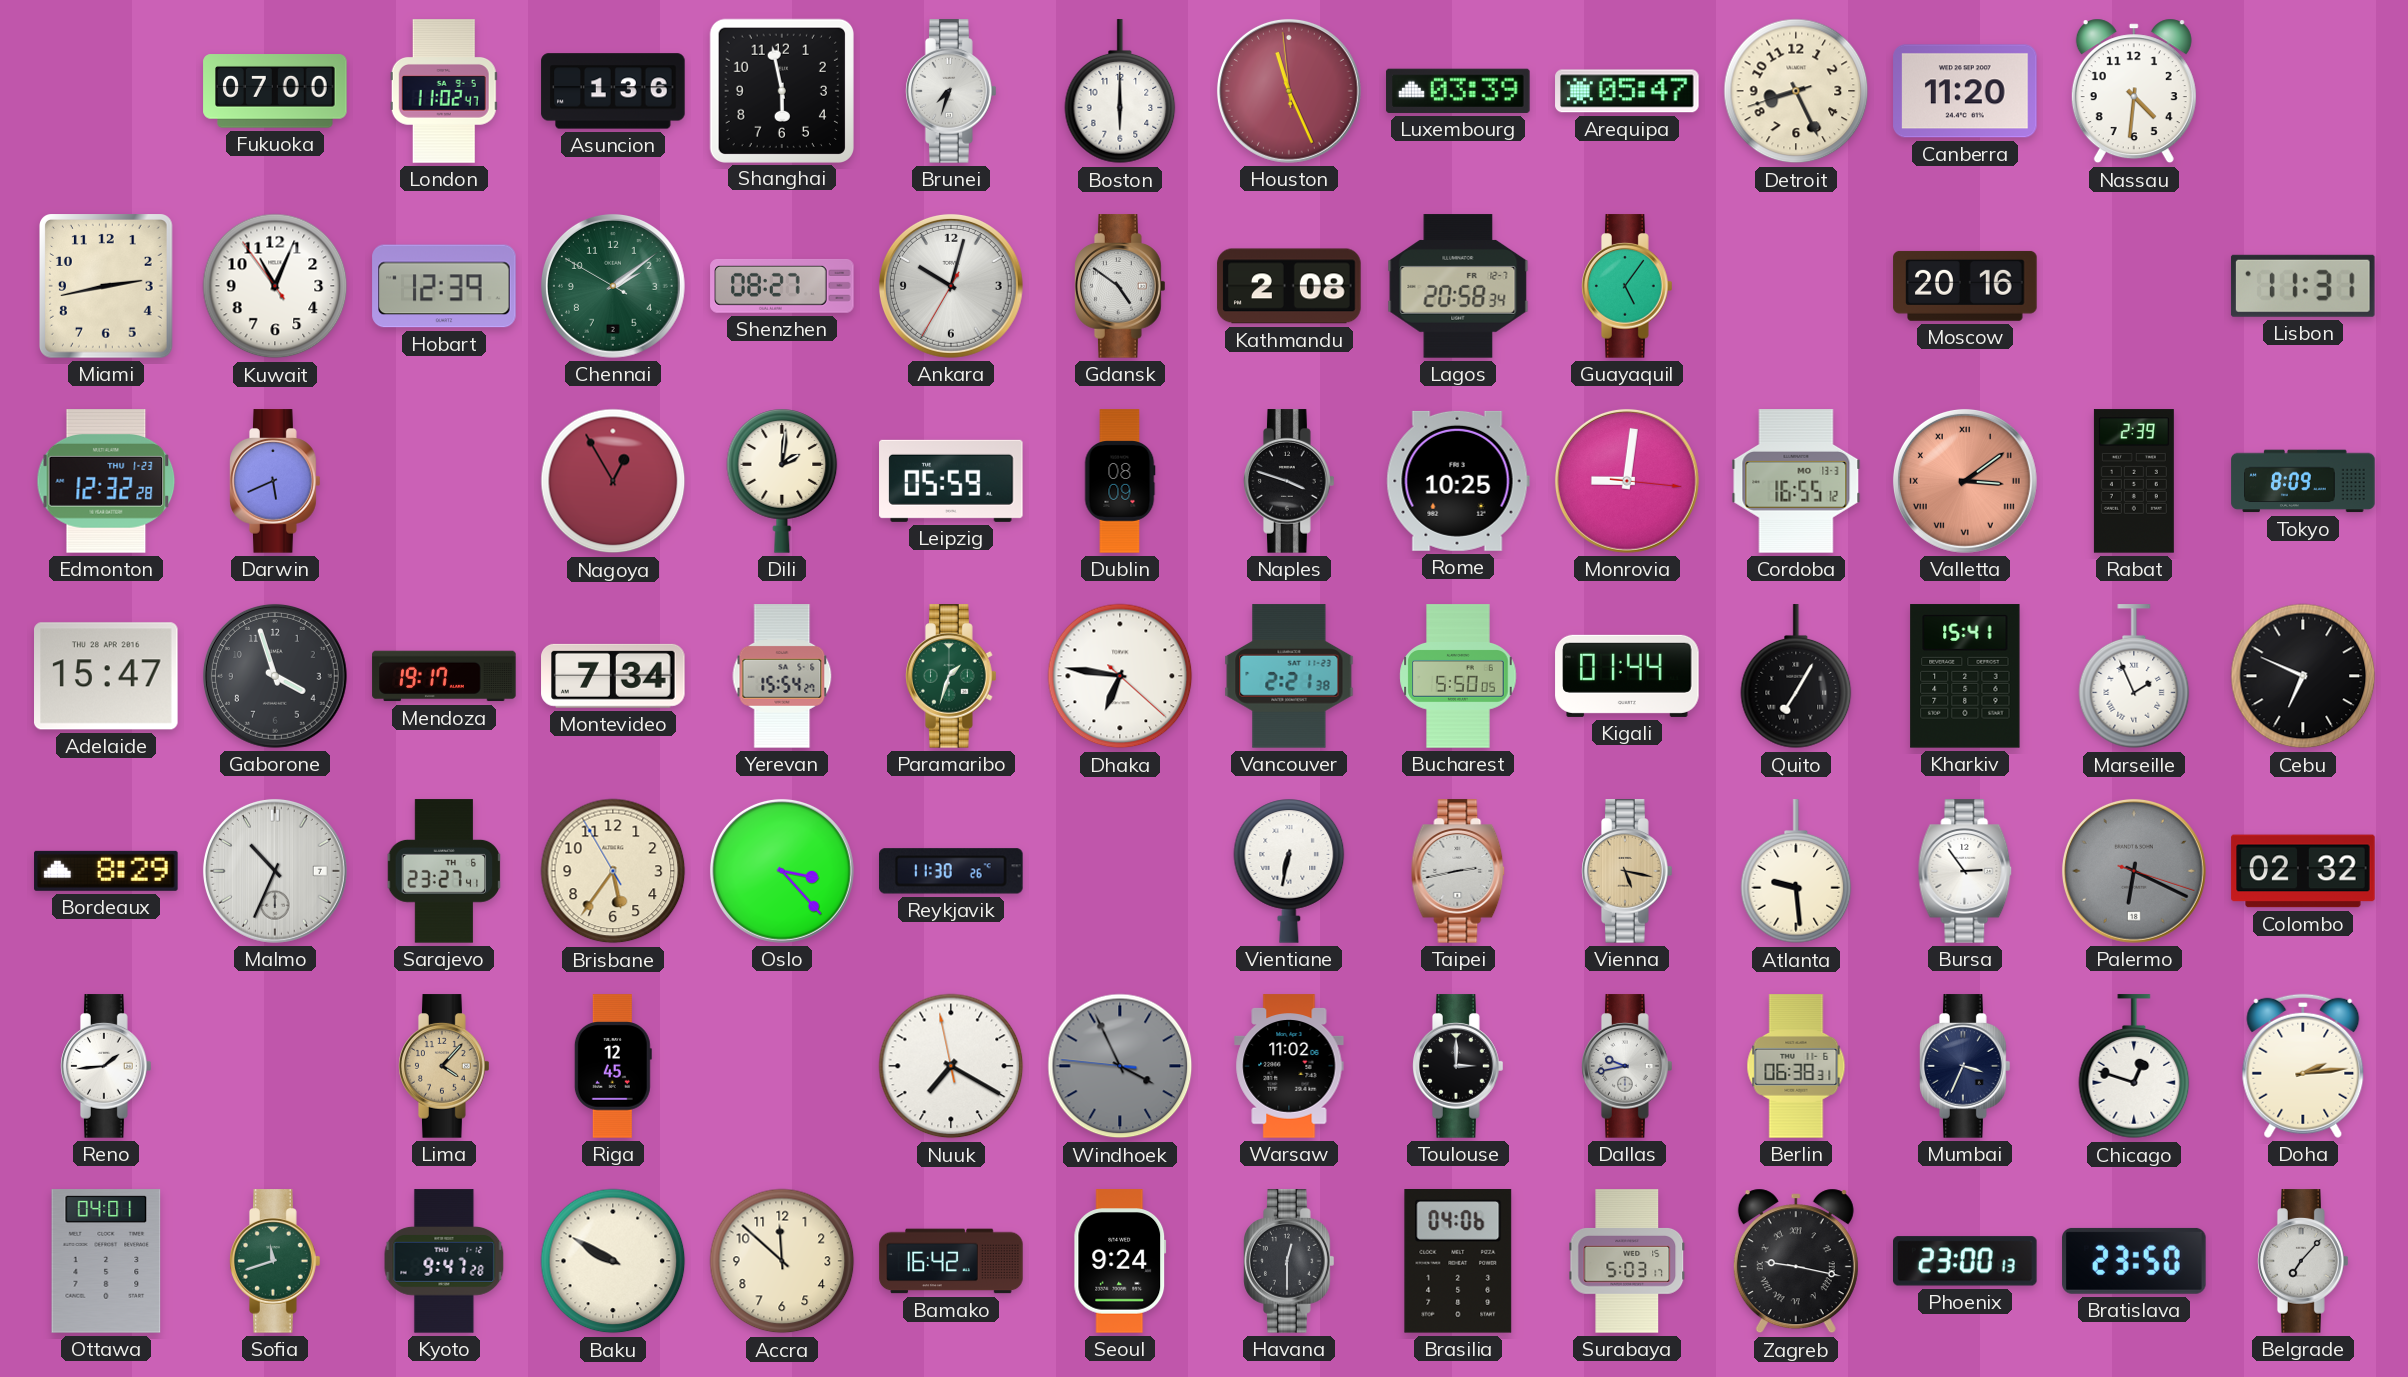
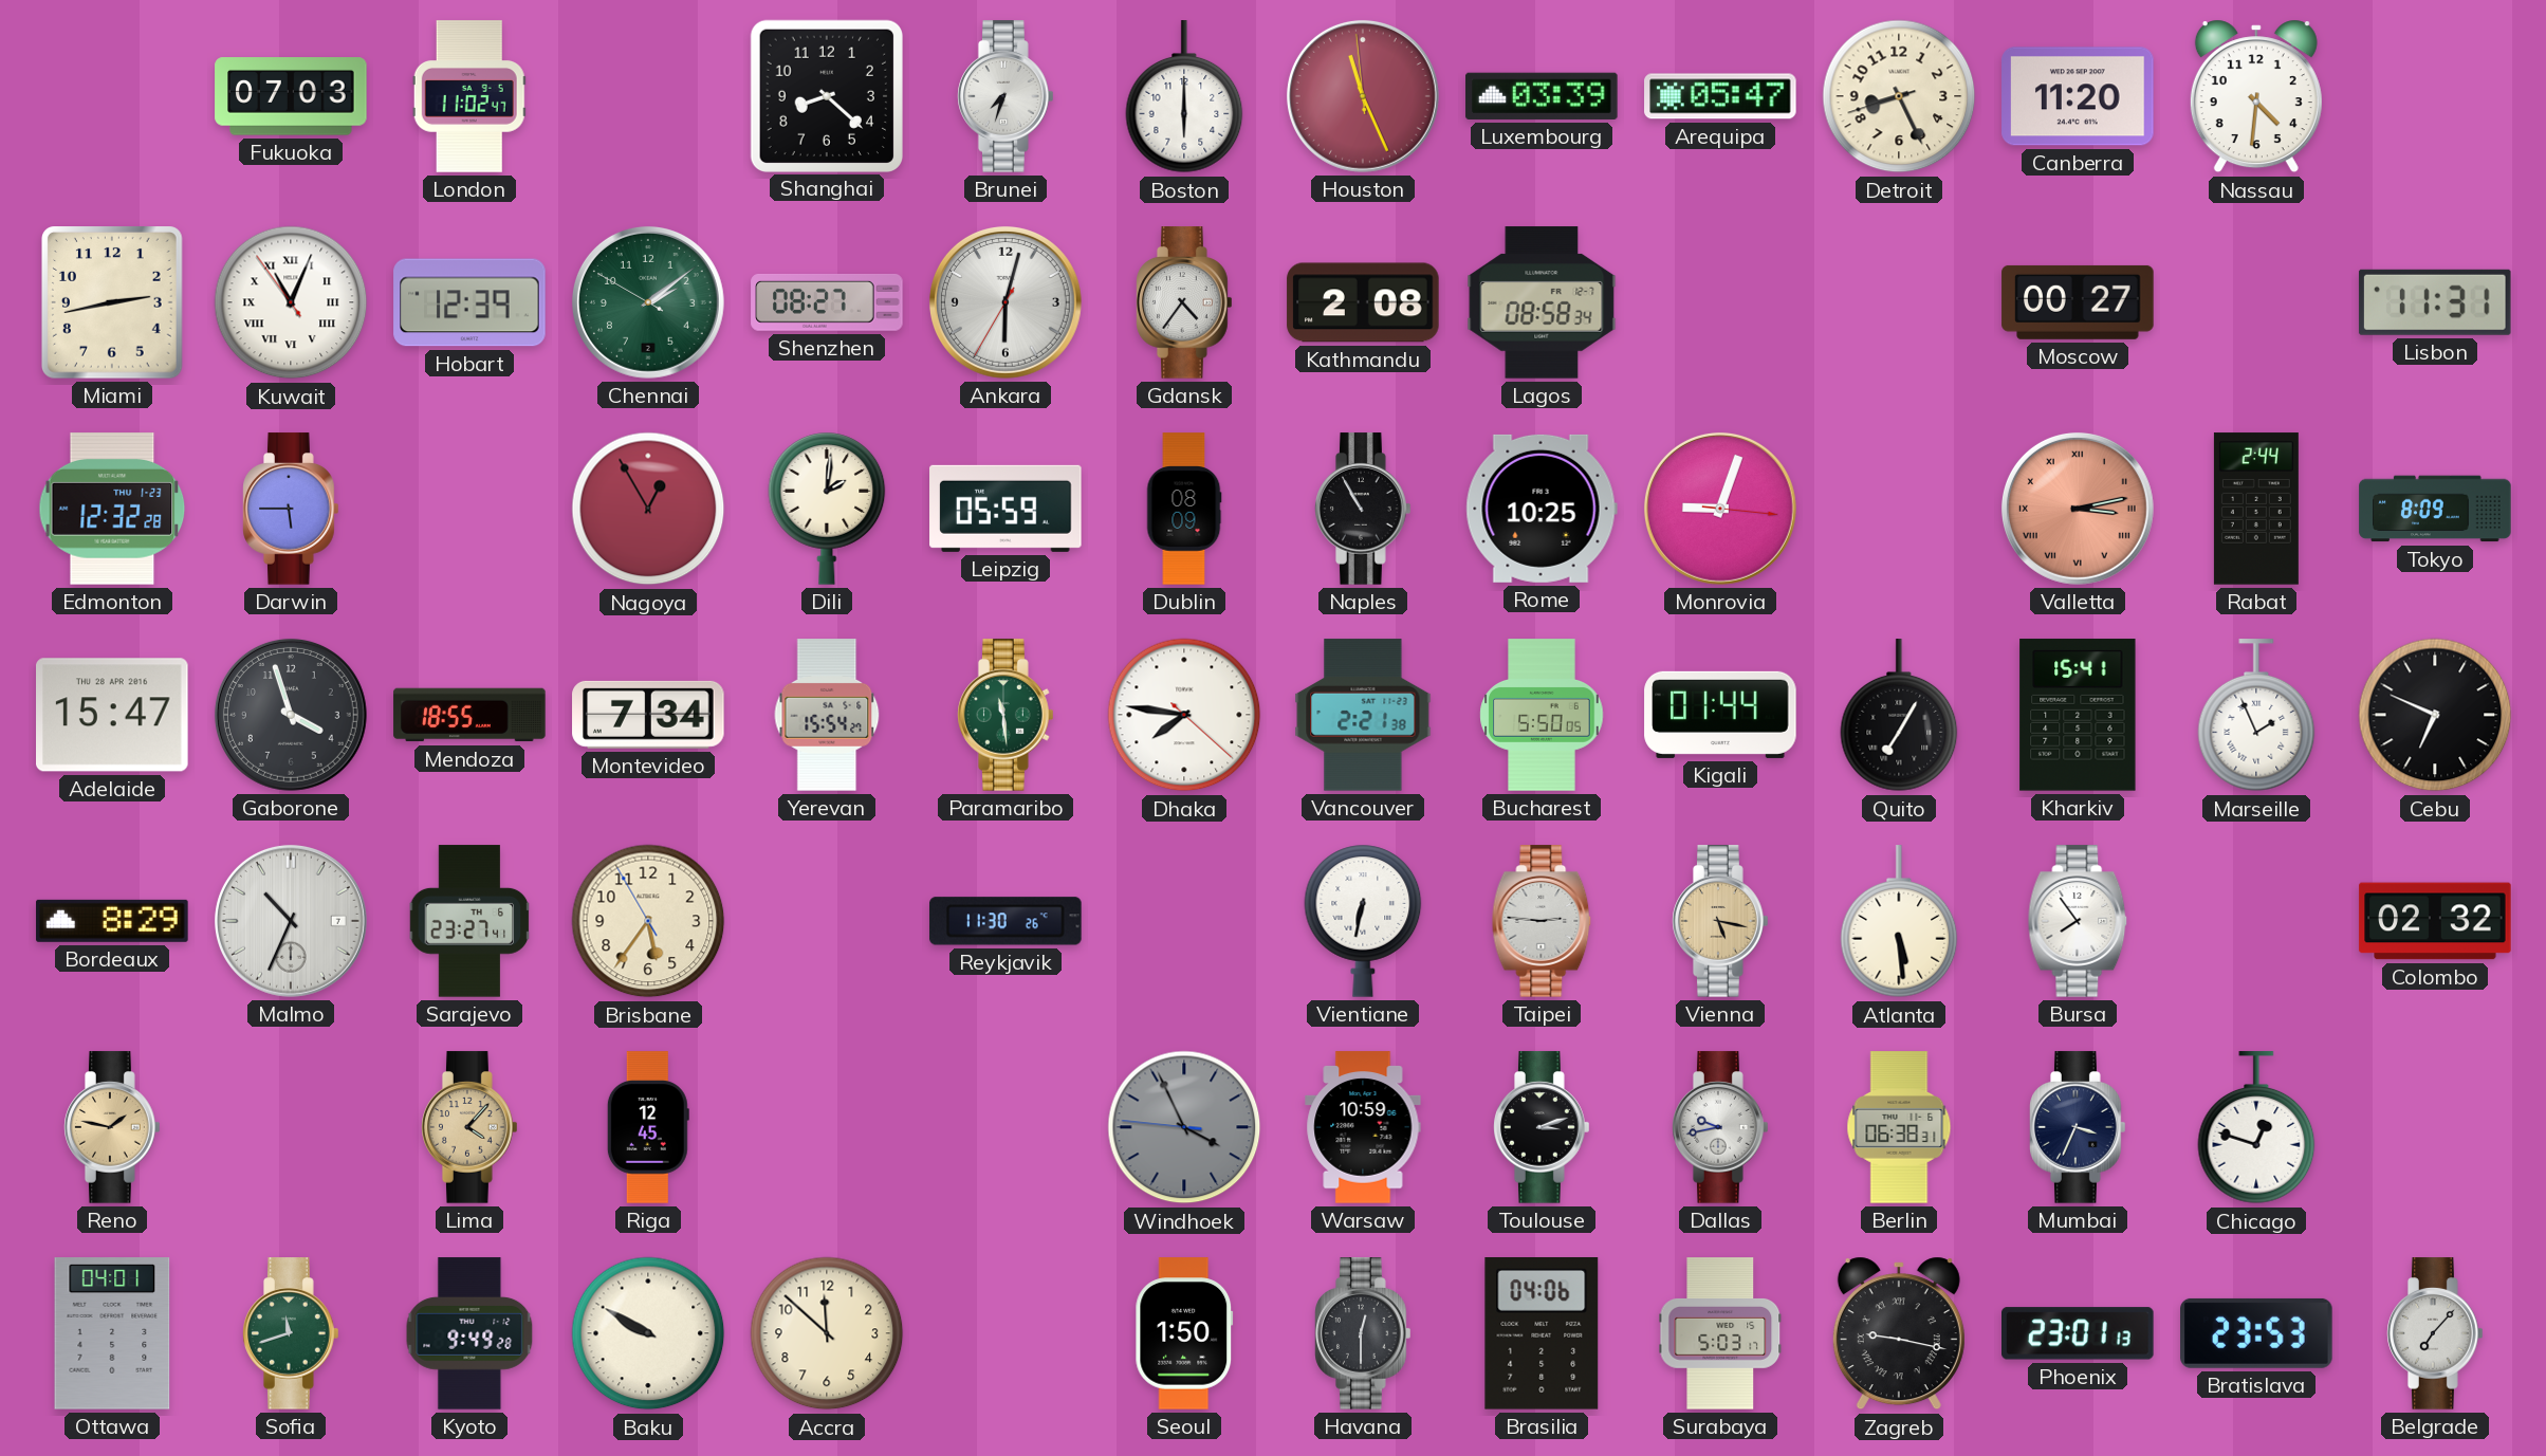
Fukuoka: 07:00 -> 07:03
Asuncion: 1:36 -> none
Shanghai: 5:58 -> 8:22
Kuwait numerals: Arabic -> Roman
Ankara: 10:02 -> 6:02
Gdansk: 4:51 -> 4:36
Lagos: 20:58 -> 08:58
Guayaquil: 5:06 -> none
Moscow: 20:16 -> 00:27
Darwin: 5:41 -> 5:45
Naples: 3:48 -> 10:55
Monrovia: 9:01 -> 9:03
Cordoba: 16:55 -> none
Valletta: 3:09 -> 3:13
Rabat: 2:39 -> 2:44
Mendoza: 19:17 -> 18:55
Paramaribo: 1:33 -> 11:29
Dhaka: 6:46 -> 7:46
Oslo: 3:23 -> none
Taipei: 2:43 -> 2:46
Atlanta: 9:29 -> 5:29
Bursa: 2:54 -> 7:54
Palermo: 6:19 -> none
Reno: 1:44 -> 1:47
Reno dial: white -> champagne
Nuuk: 7:19 -> none
Warsaw: 11:02 -> 10:59
Toulouse: 3:00 -> 3:12
Doha: 2:14 -> none
Kyoto: 9:47 -> 9:49
Bamako: 16:42 -> none
Seoul: 9:24 -> 1:50
Phoenix: 23:00 -> 23:01
Bratislava: 23:50 -> 23:53
